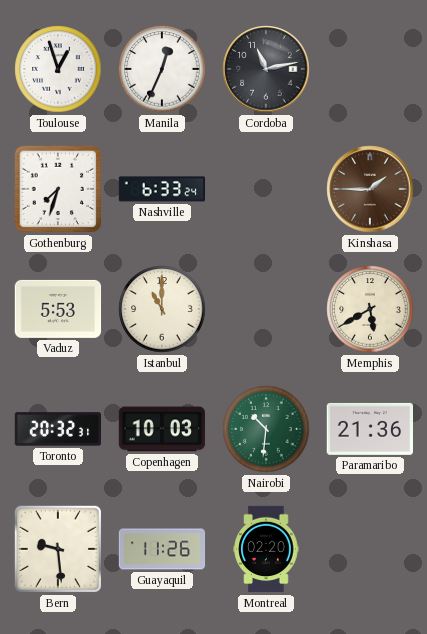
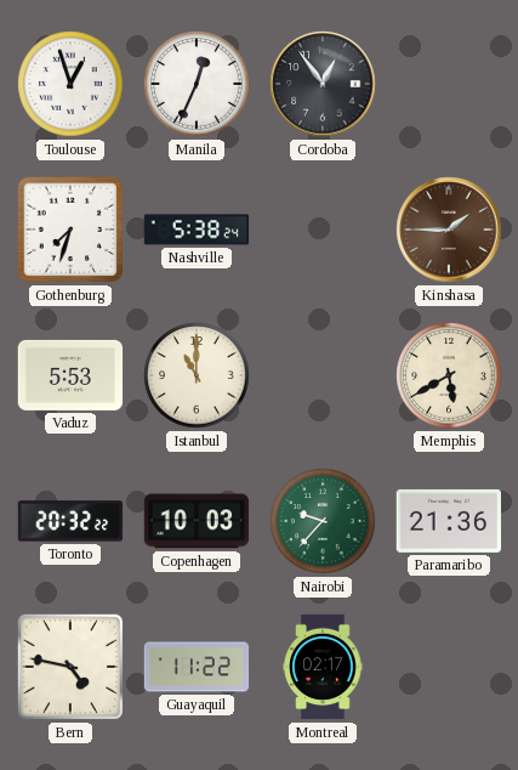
Cordoba: 11:13 -> 12:54
Nashville: 6:33 -> 5:38
Toronto: 20:32:31 -> 20:32:22
Nairobi: 10:31 -> 9:37
Bern: 9:29 -> 4:47
Guayaquil: 11:26 -> 11:22
Montreal: 02:20 -> 02:17
